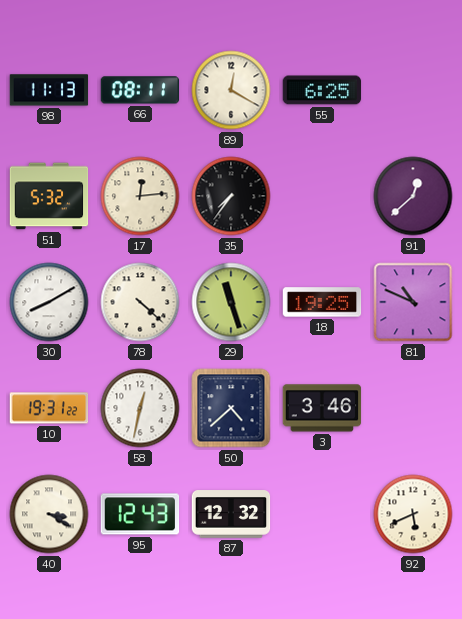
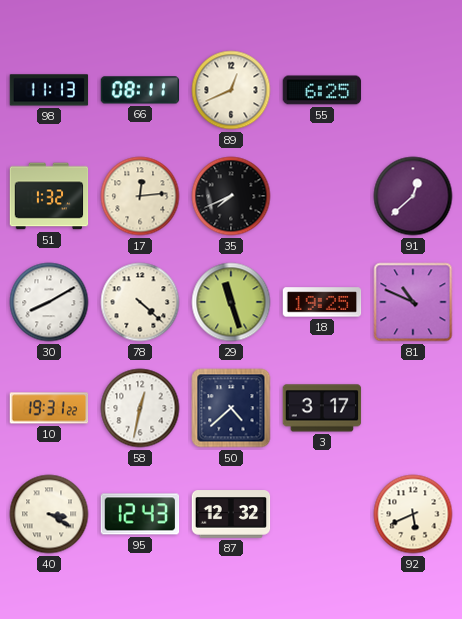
89: 12:20 -> 12:41
51: 5:32 -> 1:32
35: 7:36 -> 7:41
3: 3:46 -> 3:17
